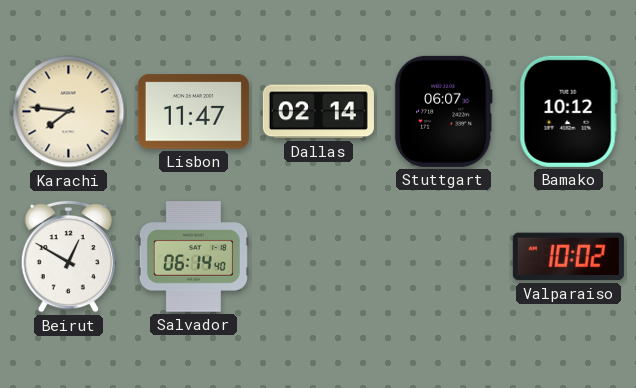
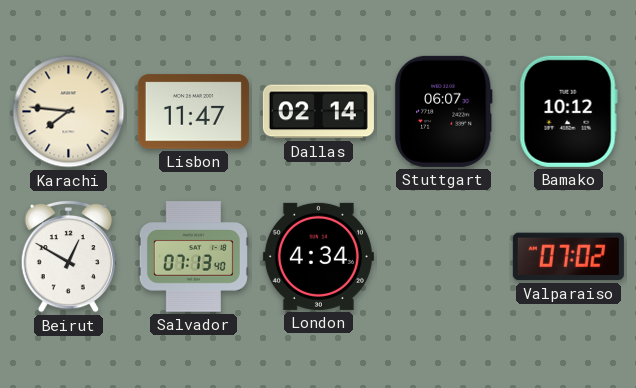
Salvador: 06:14 -> 07:13
London: none -> 4:34
Valparaiso: 10:02 -> 07:02
